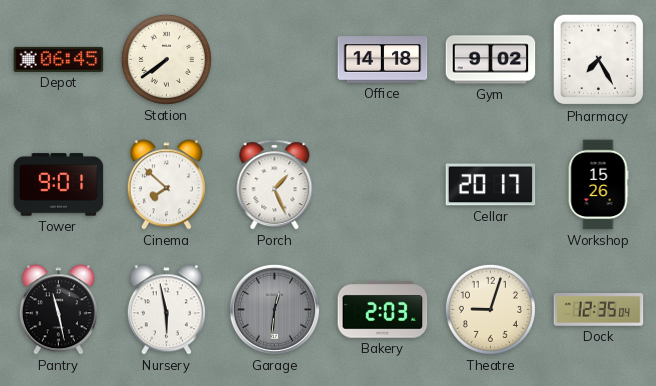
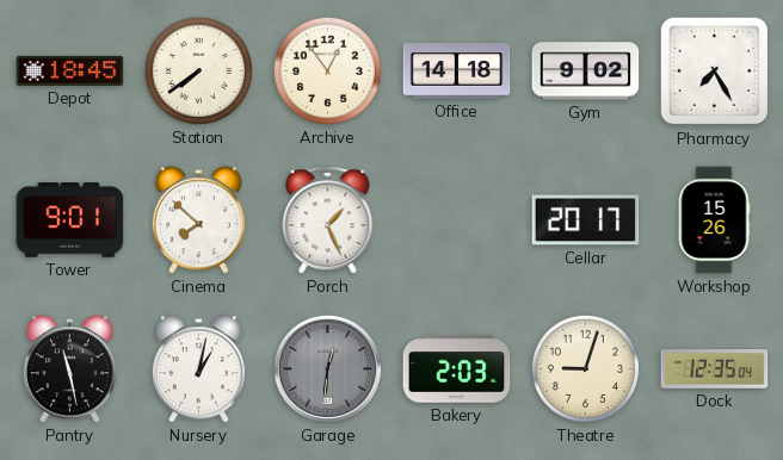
Depot: 06:45 -> 18:45
Archive: none -> 12:54
Nursery: 5:58 -> 1:02
